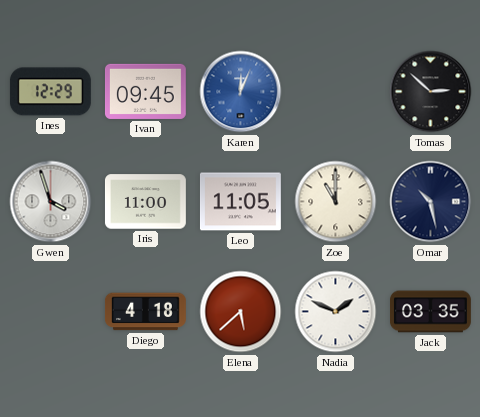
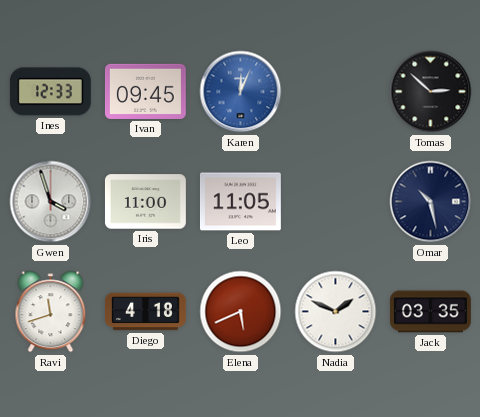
Ines: 12:29 -> 12:33
Zoe: 11:00 -> none
Ravi: none -> 11:42
Elena: 5:38 -> 5:41
